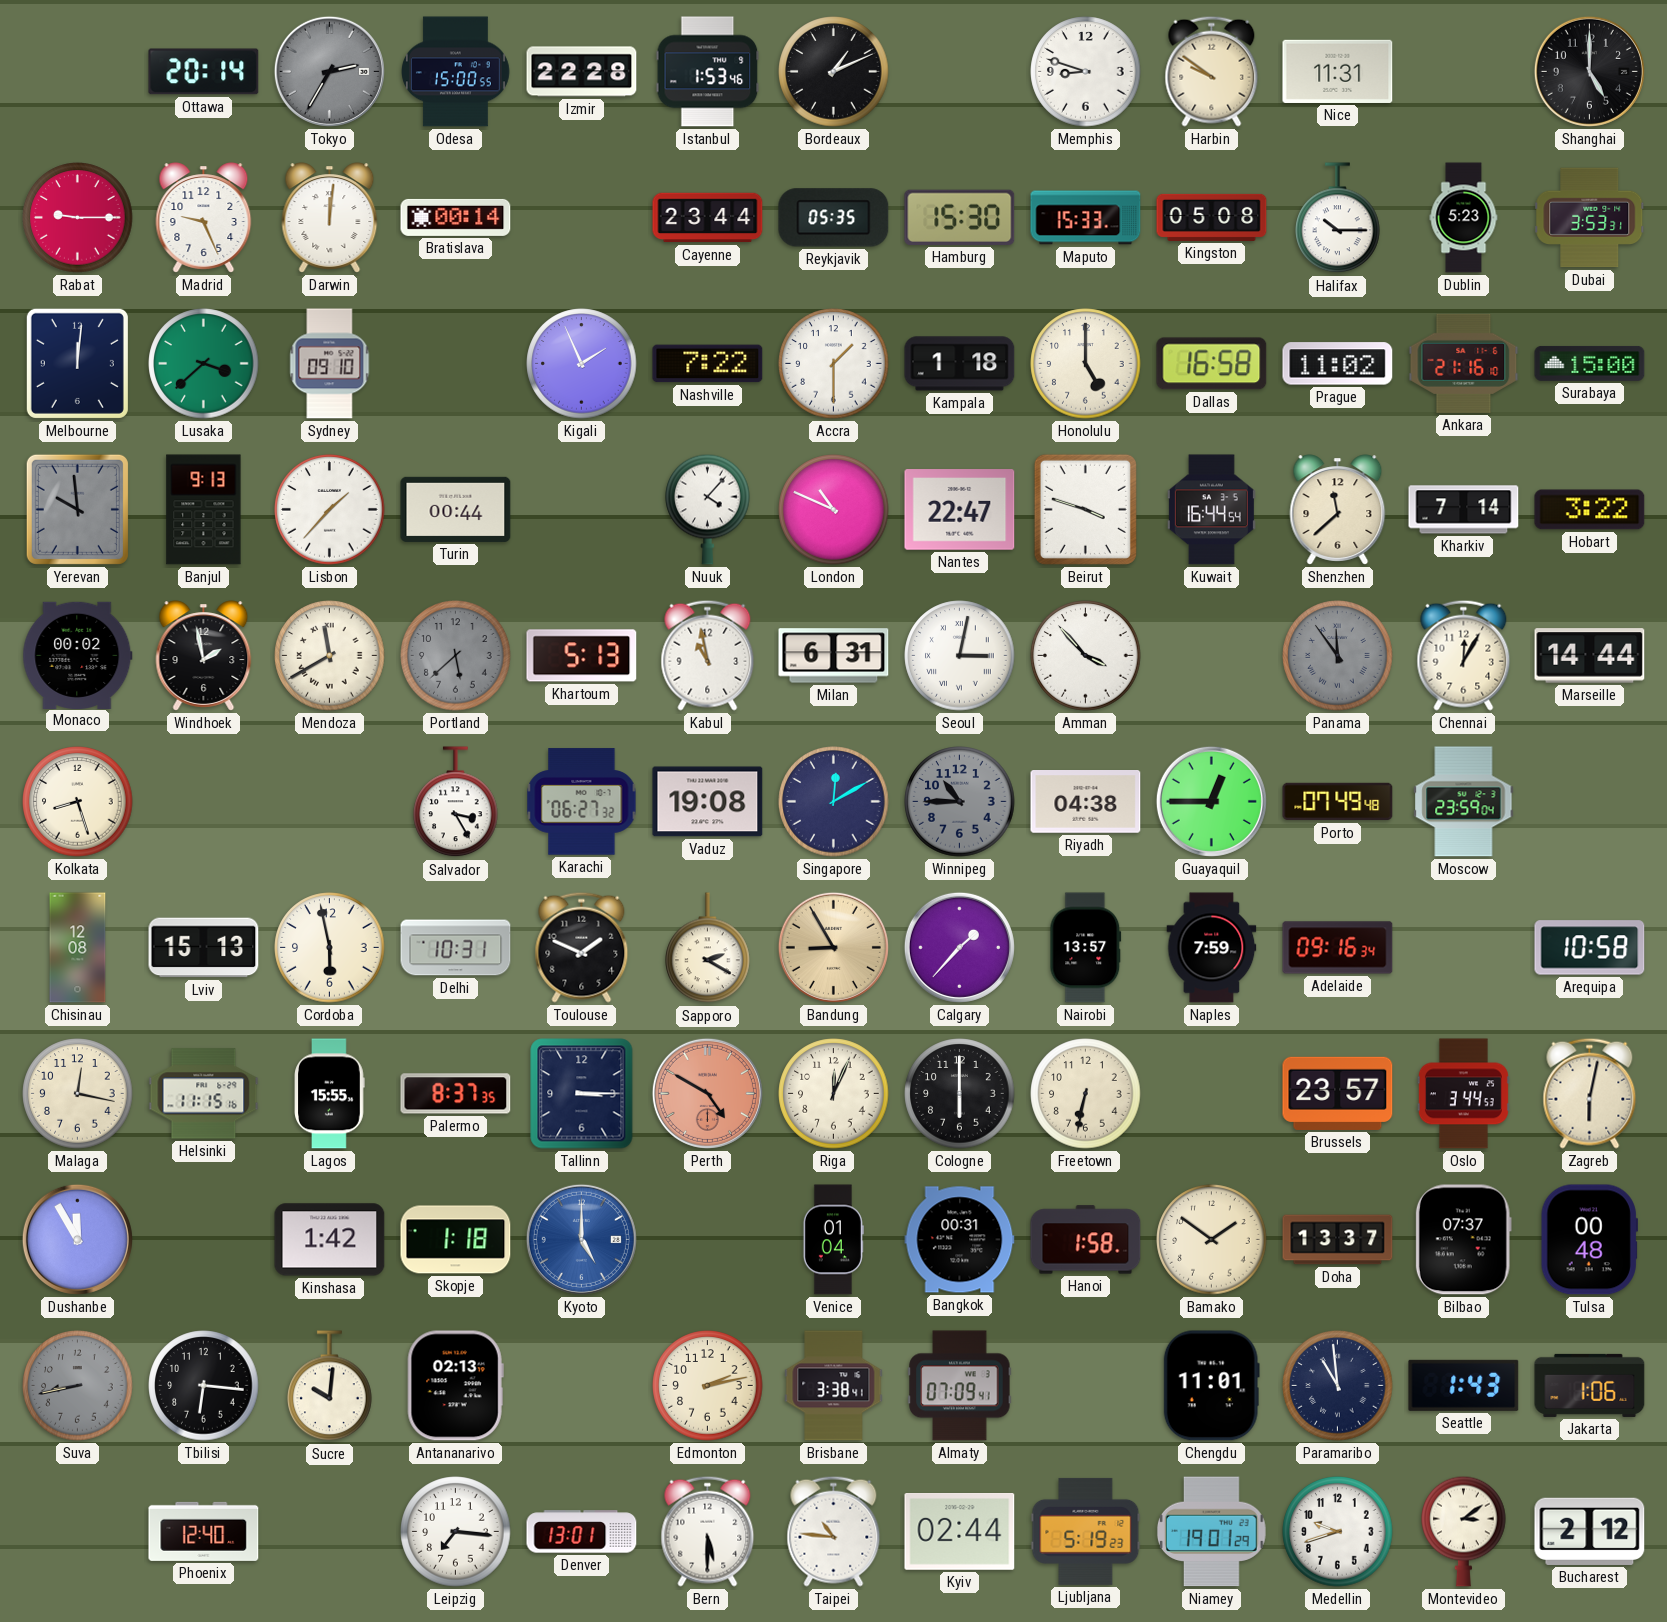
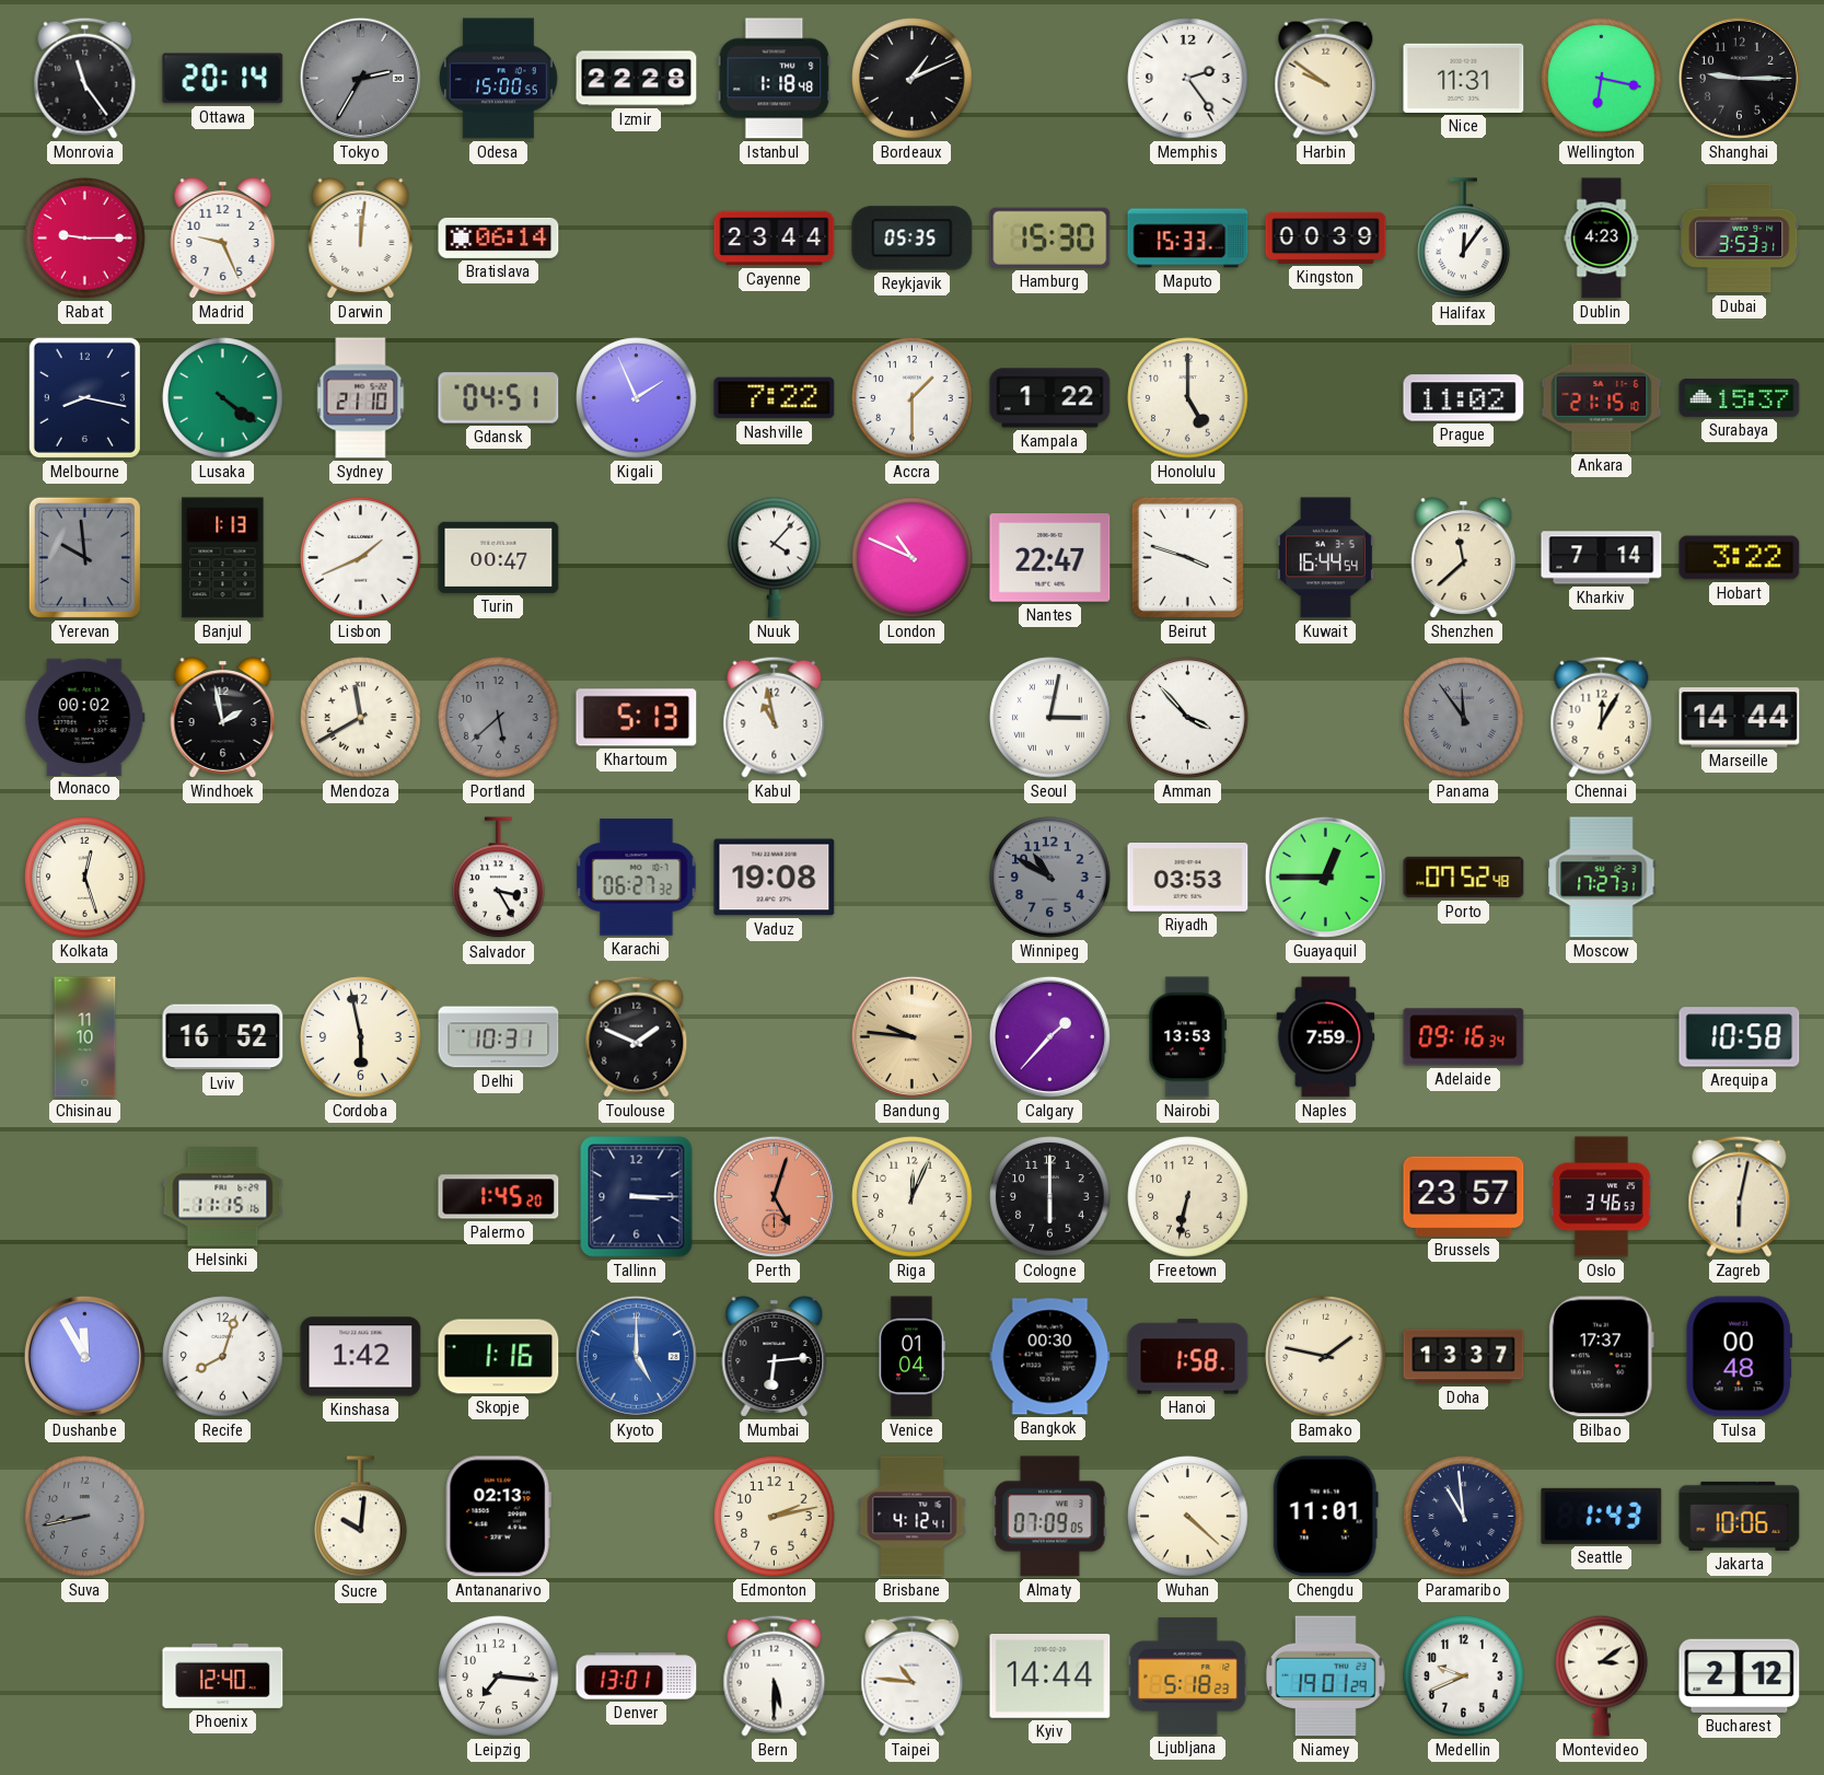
Monrovia: none -> 11:24
Istanbul: 1:53 -> 1:18
Memphis: 8:48 -> 2:24
Wellington: none -> 6:17
Shanghai: 5:00 -> 9:15
Bratislava: 00:14 -> 06:14
Kingston: 05:08 -> 00:39
Halifax: 10:15 -> 12:06
Dublin: 5:23 -> 4:23
Melbourne: 12:01 -> 8:17
Lusaka: 3:38 -> 4:21
Sydney: 09:10 -> 21:10
Gdansk: none -> 04:51
Kampala: 1:18 -> 1:22
Dallas: 16:58 -> none
Ankara: 21:16 -> 21:15
Surabaya: 15:00 -> 15:37
Banjul: 9:13 -> 1:13
Lisbon: 1:37 -> 1:41
Turin: 00:44 -> 00:47
Milan: 6:31 -> none
Kolkata: 8:27 -> 12:27
Singapore: 12:10 -> none
Winnipeg: 10:45 -> 10:50
Riyadh: 04:38 -> 03:53
Porto: 07:49 -> 07:52
Moscow: 23:59 -> 17:27
Chisinau: 12:08 -> 11:10
Lviv: 15:13 -> 16:52
Sapporo: 2:20 -> none
Bandung: 8:55 -> 9:46
Nairobi: 13:57 -> 13:53
Malaga: 12:17 -> none
Lagos: 15:55 -> none
Palermo: 8:37 -> 1:45
Perth: 4:50 -> 5:03
Oslo: 3:44 -> 3:46
Recife: none -> 8:03
Skopje: 1:18 -> 1:16
Mumbai: none -> 6:14
Bangkok: 00:31 -> 00:30
Bamako: 1:51 -> 1:47
Bilbao: 07:37 -> 17:37
Tbilisi: 6:16 -> none
Brisbane: 3:38 -> 4:12
Almaty: 07:09:41 -> 07:09:05
Wuhan: none -> 4:22
Jakarta: 1:06 -> 10:06
Kyiv: 02:44 -> 14:44
Ljubljana: 5:19 -> 5:18
Medellin: 9:42 -> 9:41
